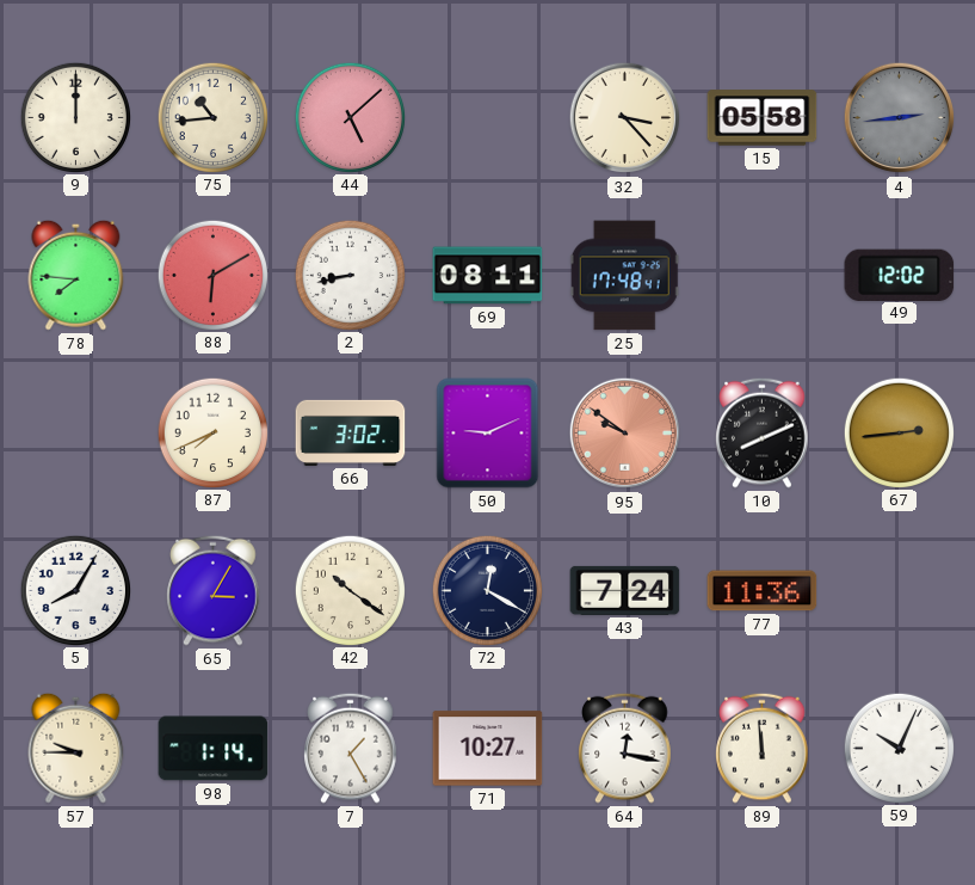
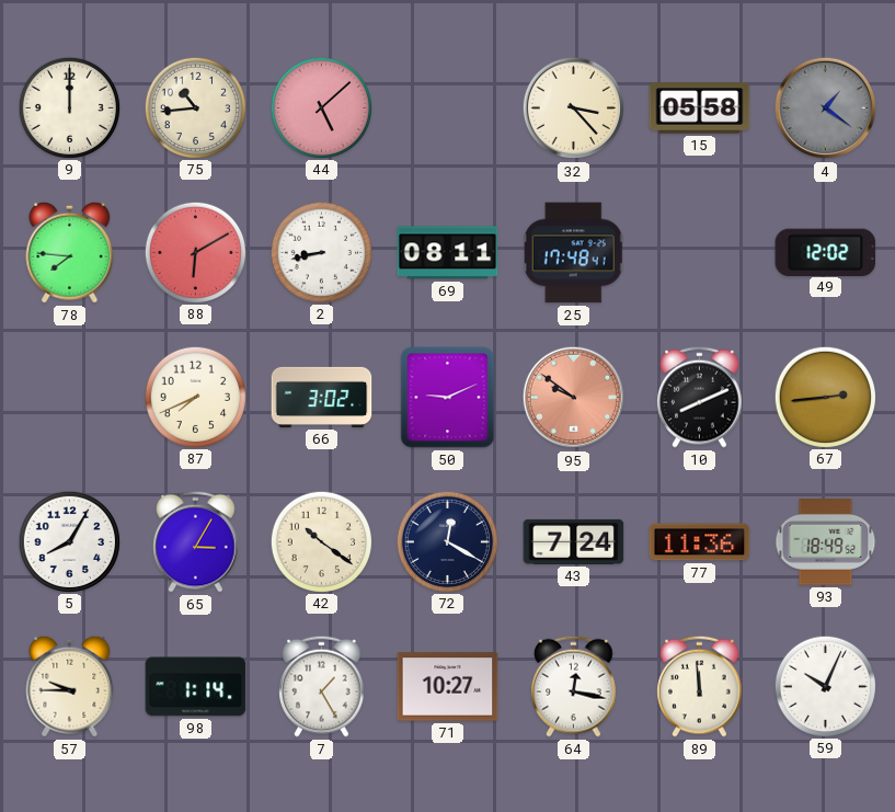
4: 2:44 -> 1:21
93: none -> 18:49
